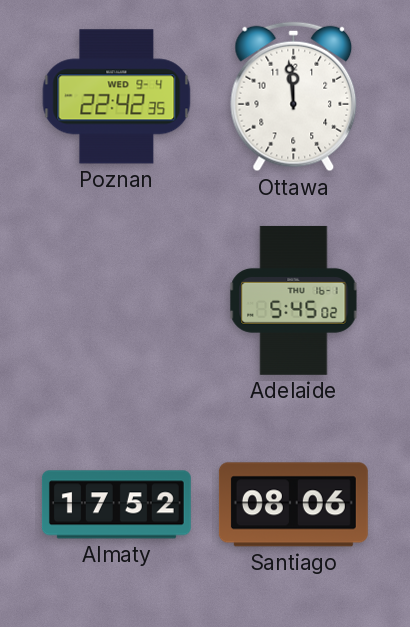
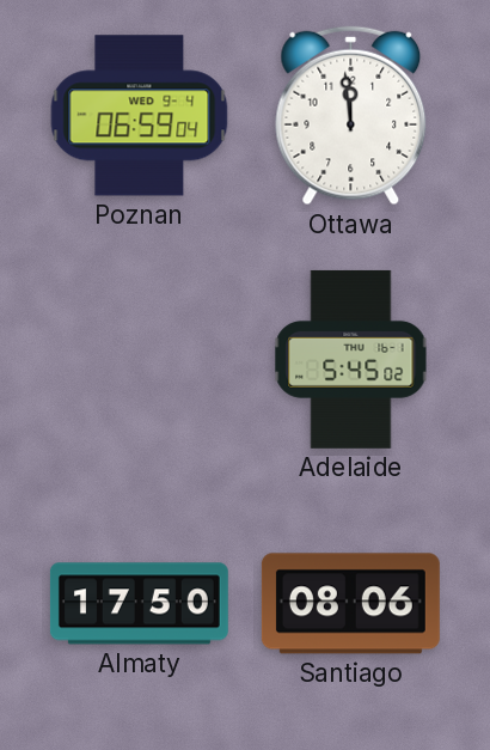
Poznan: 22:42 -> 06:59
Almaty: 17:52 -> 17:50
